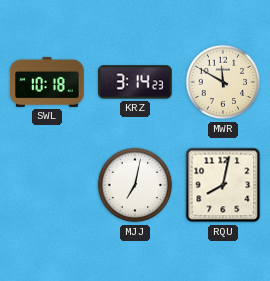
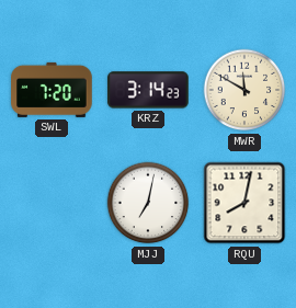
SWL: 10:18 -> 7:20
